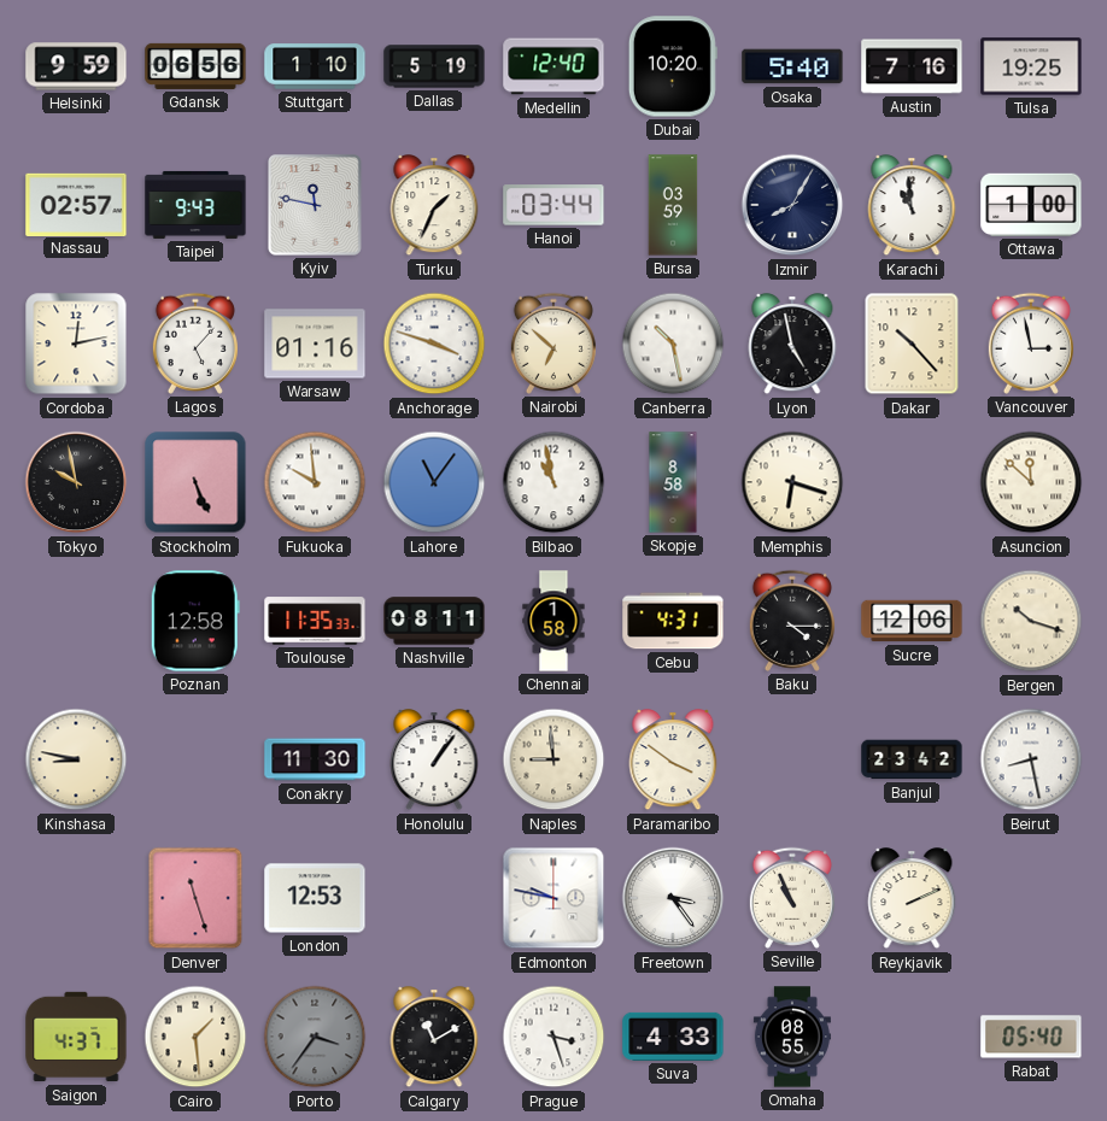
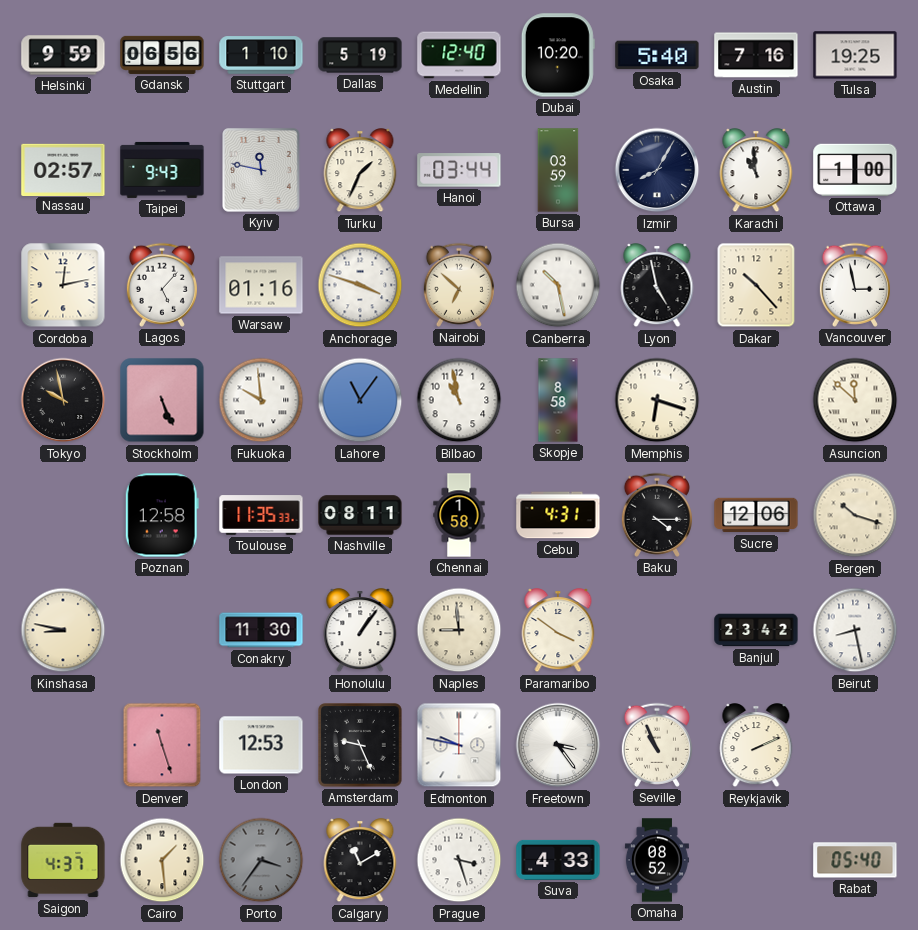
Amsterdam: none -> 9:26
Omaha: 08:55 -> 08:52
